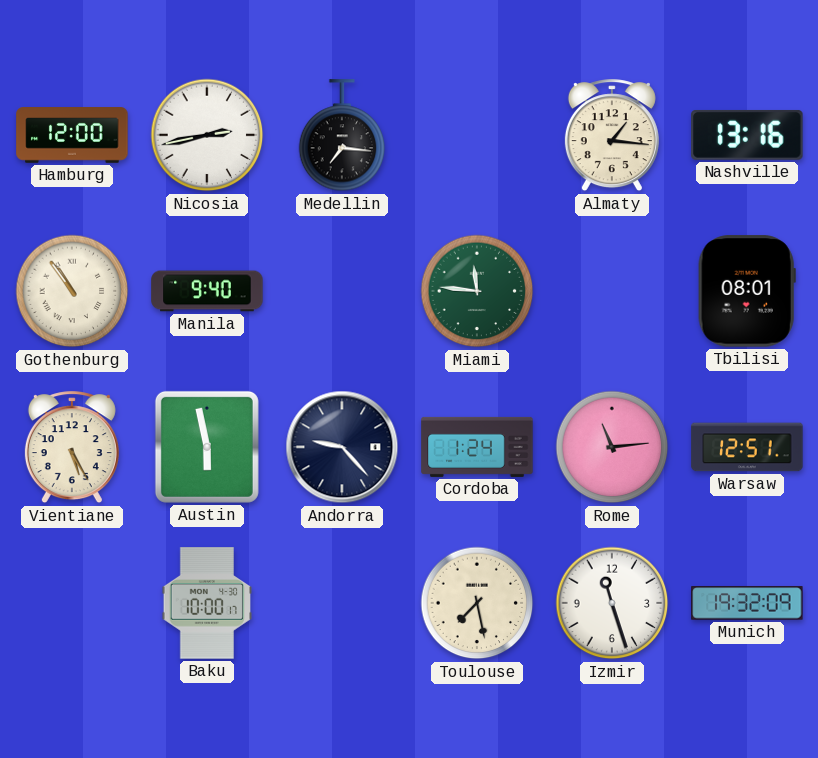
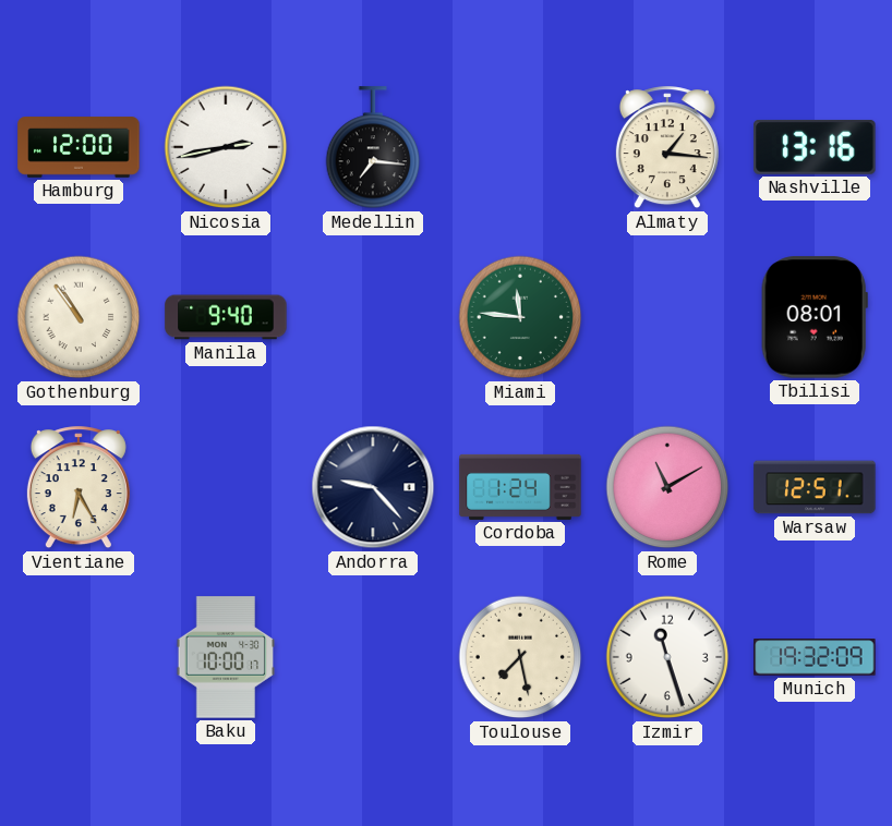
Vientiane: 5:25 -> 6:25
Austin: 5:58 -> none
Rome: 11:14 -> 11:10
